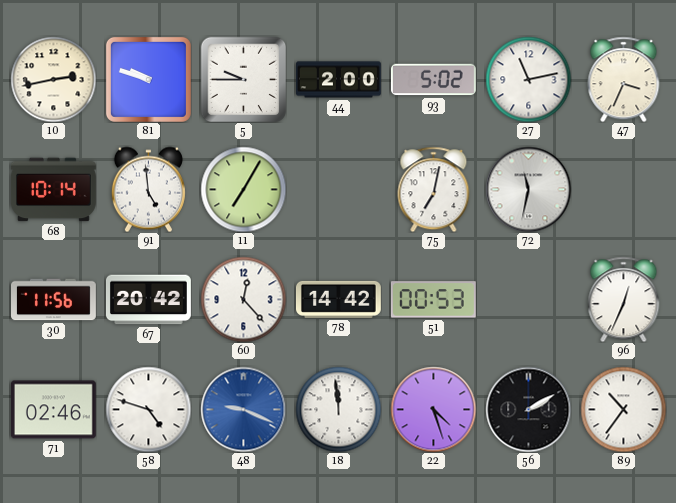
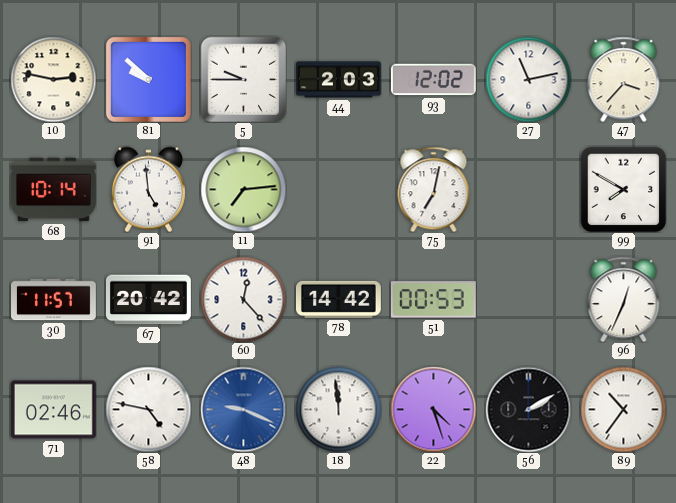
10: 2:43 -> 2:47
81: 9:48 -> 9:52
44: 2:00 -> 2:03
93: 5:02 -> 12:02
47: 3:34 -> 3:37
11: 7:05 -> 7:14
72: 11:32 -> none
99: none -> 7:50
30: 11:56 -> 11:57
58: 4:48 -> 4:47
